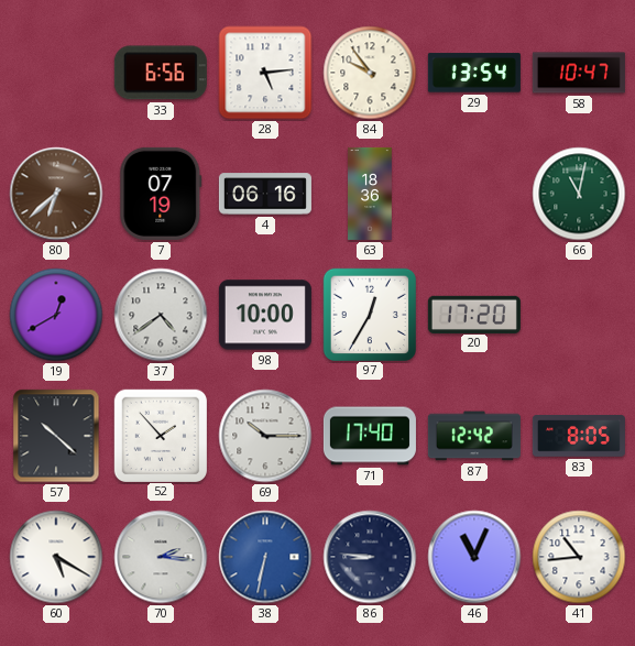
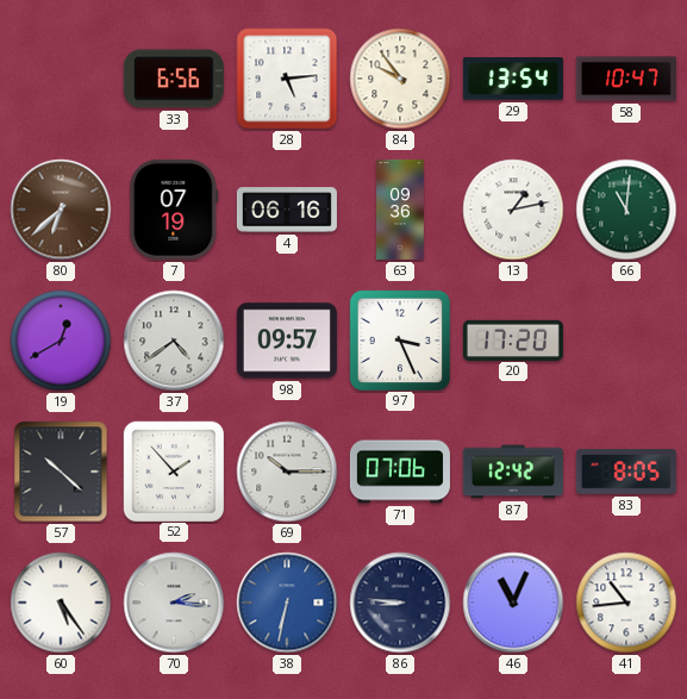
63: 18:36 -> 09:36
13: none -> 1:13
66: 11:02 -> 11:01
98: 10:00 -> 09:57
97: 12:35 -> 3:26
71: 17:40 -> 07:06
60: 5:20 -> 5:24
